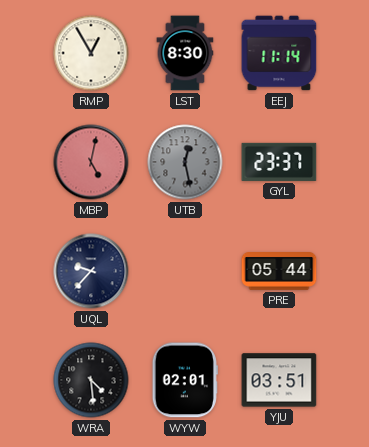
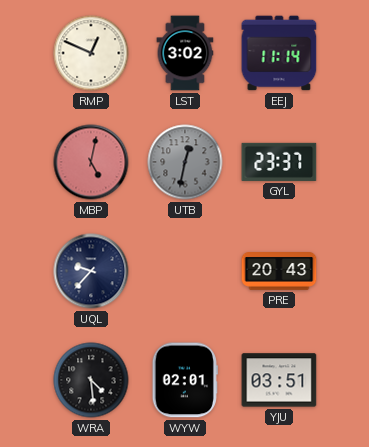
RMP: 12:55 -> 12:49
LST: 8:30 -> 3:02
UTB: 12:28 -> 12:32
PRE: 05:44 -> 20:43
